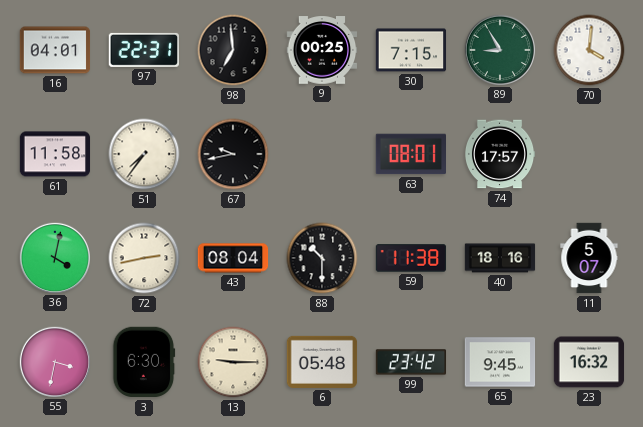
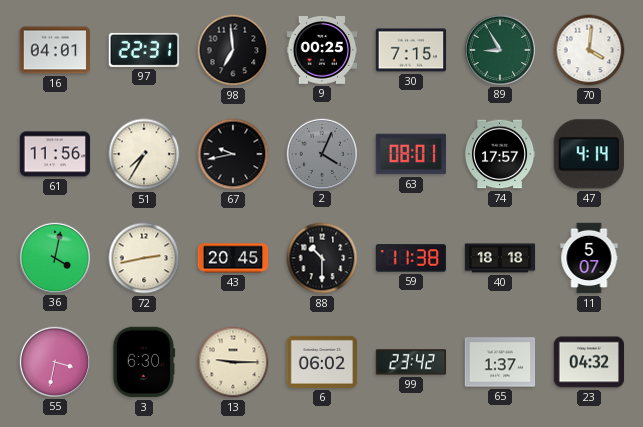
61: 11:58 -> 11:56
51: 7:36 -> 7:35
2: none -> 4:04
47: none -> 4:14
43: 08:04 -> 20:45
40: 18:16 -> 18:18
6: 05:48 -> 06:02
65: 9:45 -> 1:37
23: 16:32 -> 04:32
